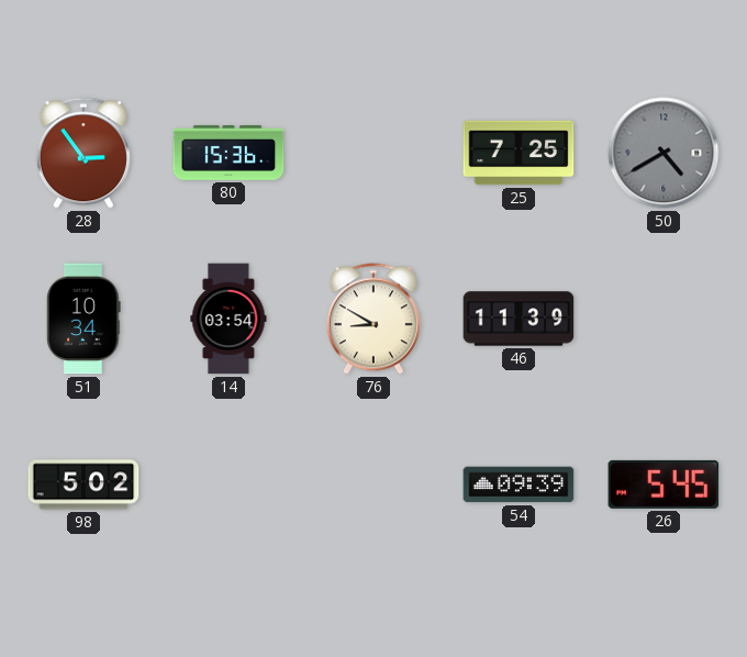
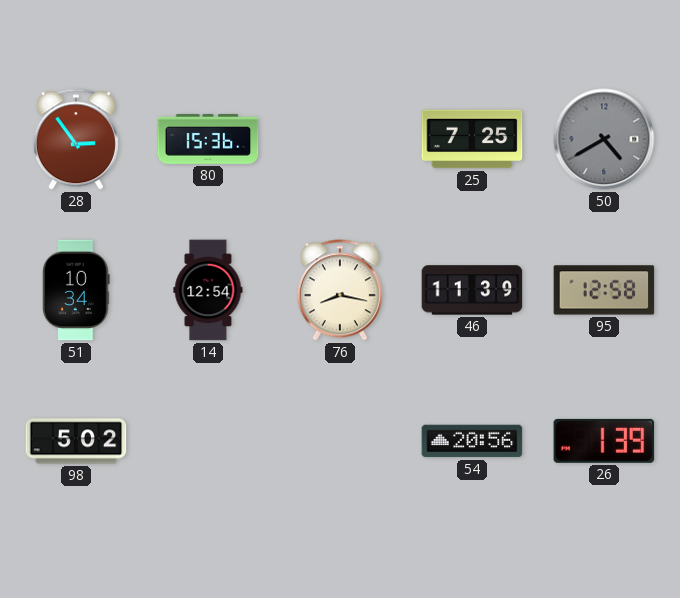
14: 03:54 -> 12:54
76: 8:50 -> 8:17
95: none -> 12:58
54: 09:39 -> 20:56
26: 5:45 -> 1:39
